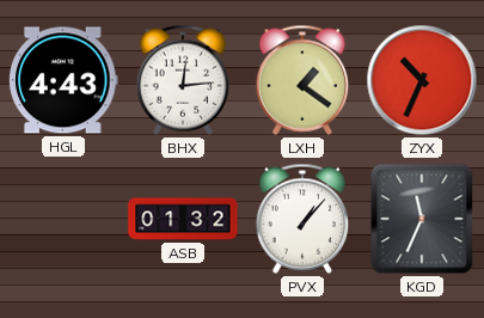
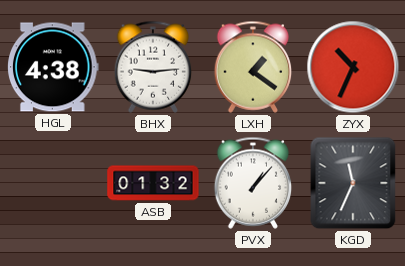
HGL: 4:43 -> 4:38
BHX: 12:14 -> 9:14
